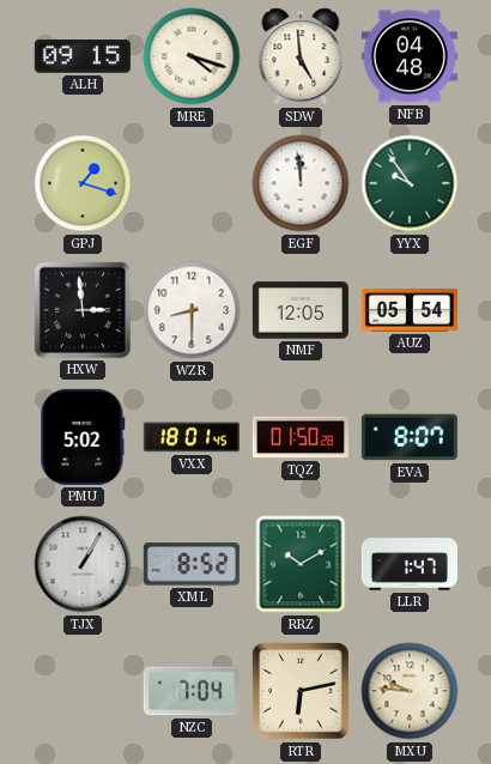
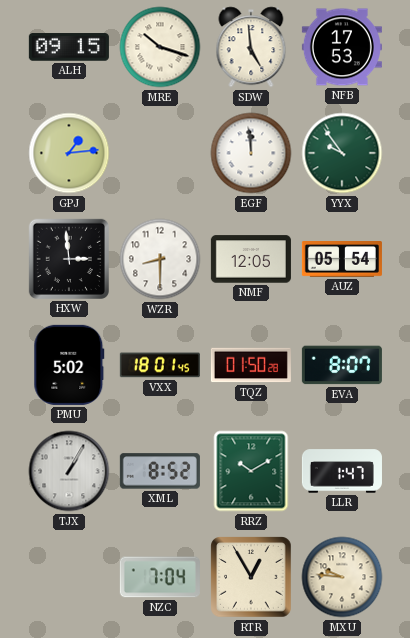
MRE: 4:18 -> 10:18
NFB: 04:48 -> 17:53
GPJ: 1:18 -> 1:14
RTR: 6:13 -> 12:55
